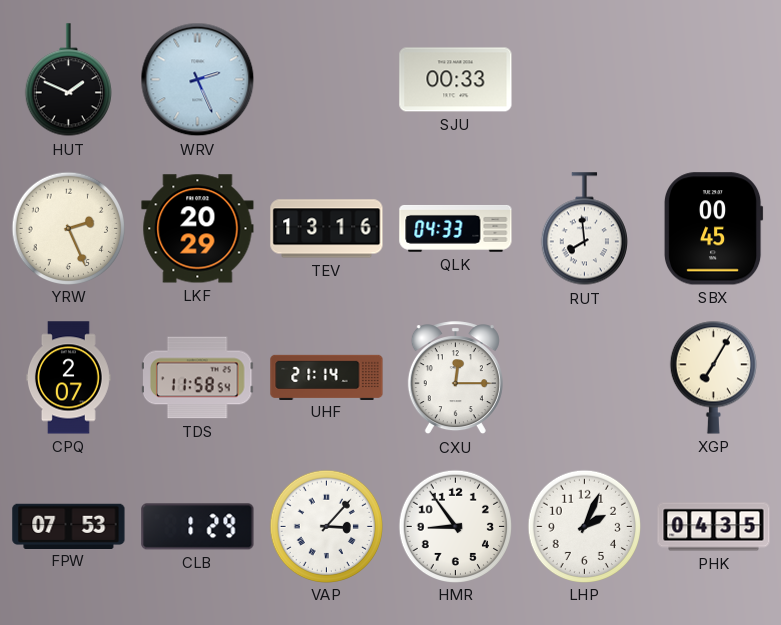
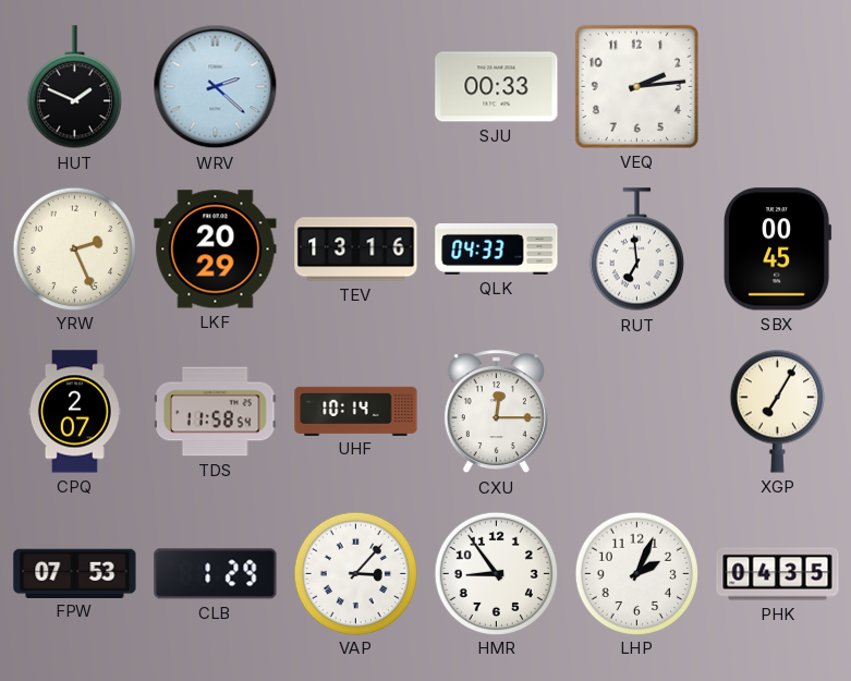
WRV: 2:26 -> 2:22
VEQ: none -> 2:14
RUT: 7:59 -> 6:59
UHF: 21:14 -> 10:14
